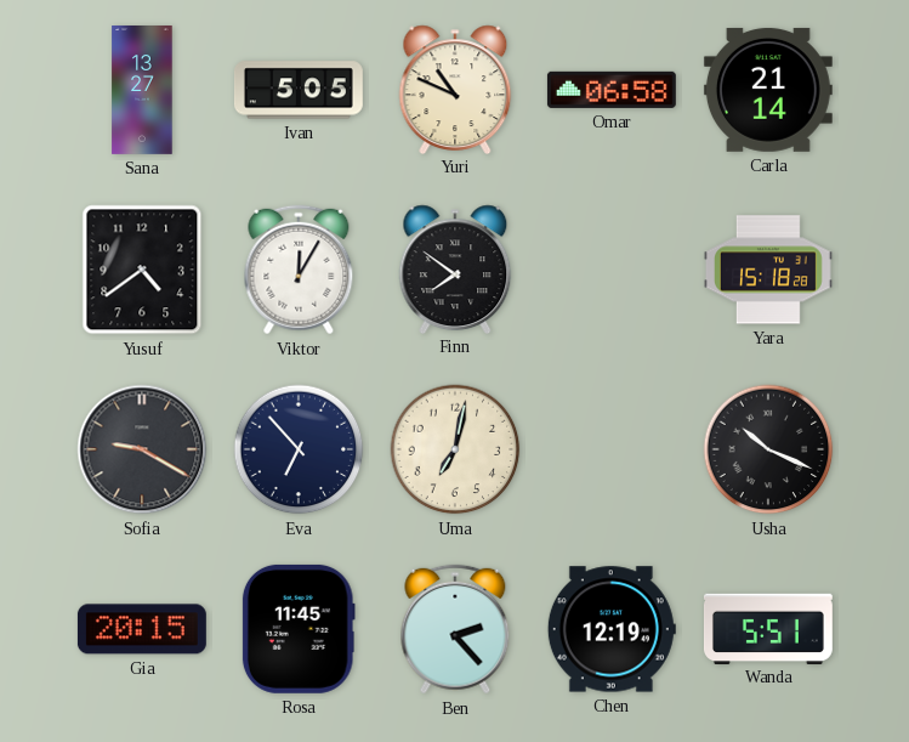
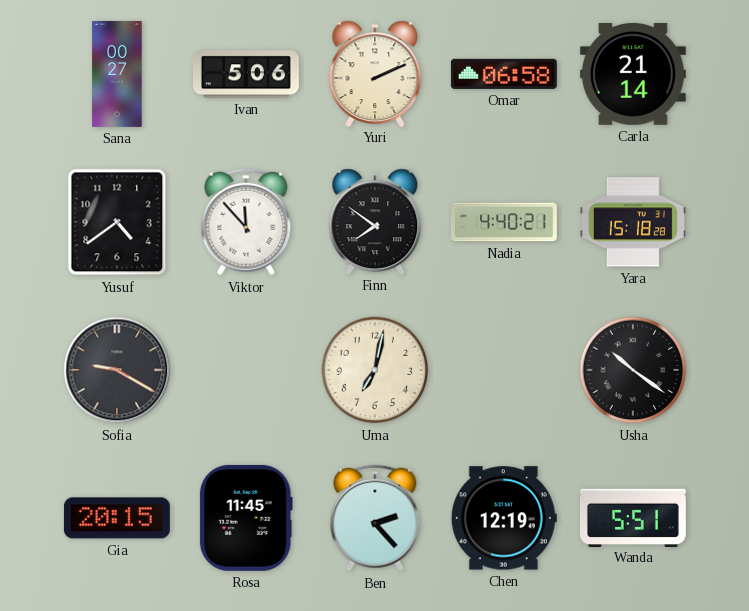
Sana: 13:27 -> 00:27
Ivan: 5:05 -> 5:06
Yuri: 10:49 -> 2:11
Viktor: 12:05 -> 11:53
Nadia: none -> 4:40
Eva: 6:53 -> none
Usha: 10:19 -> 10:21
